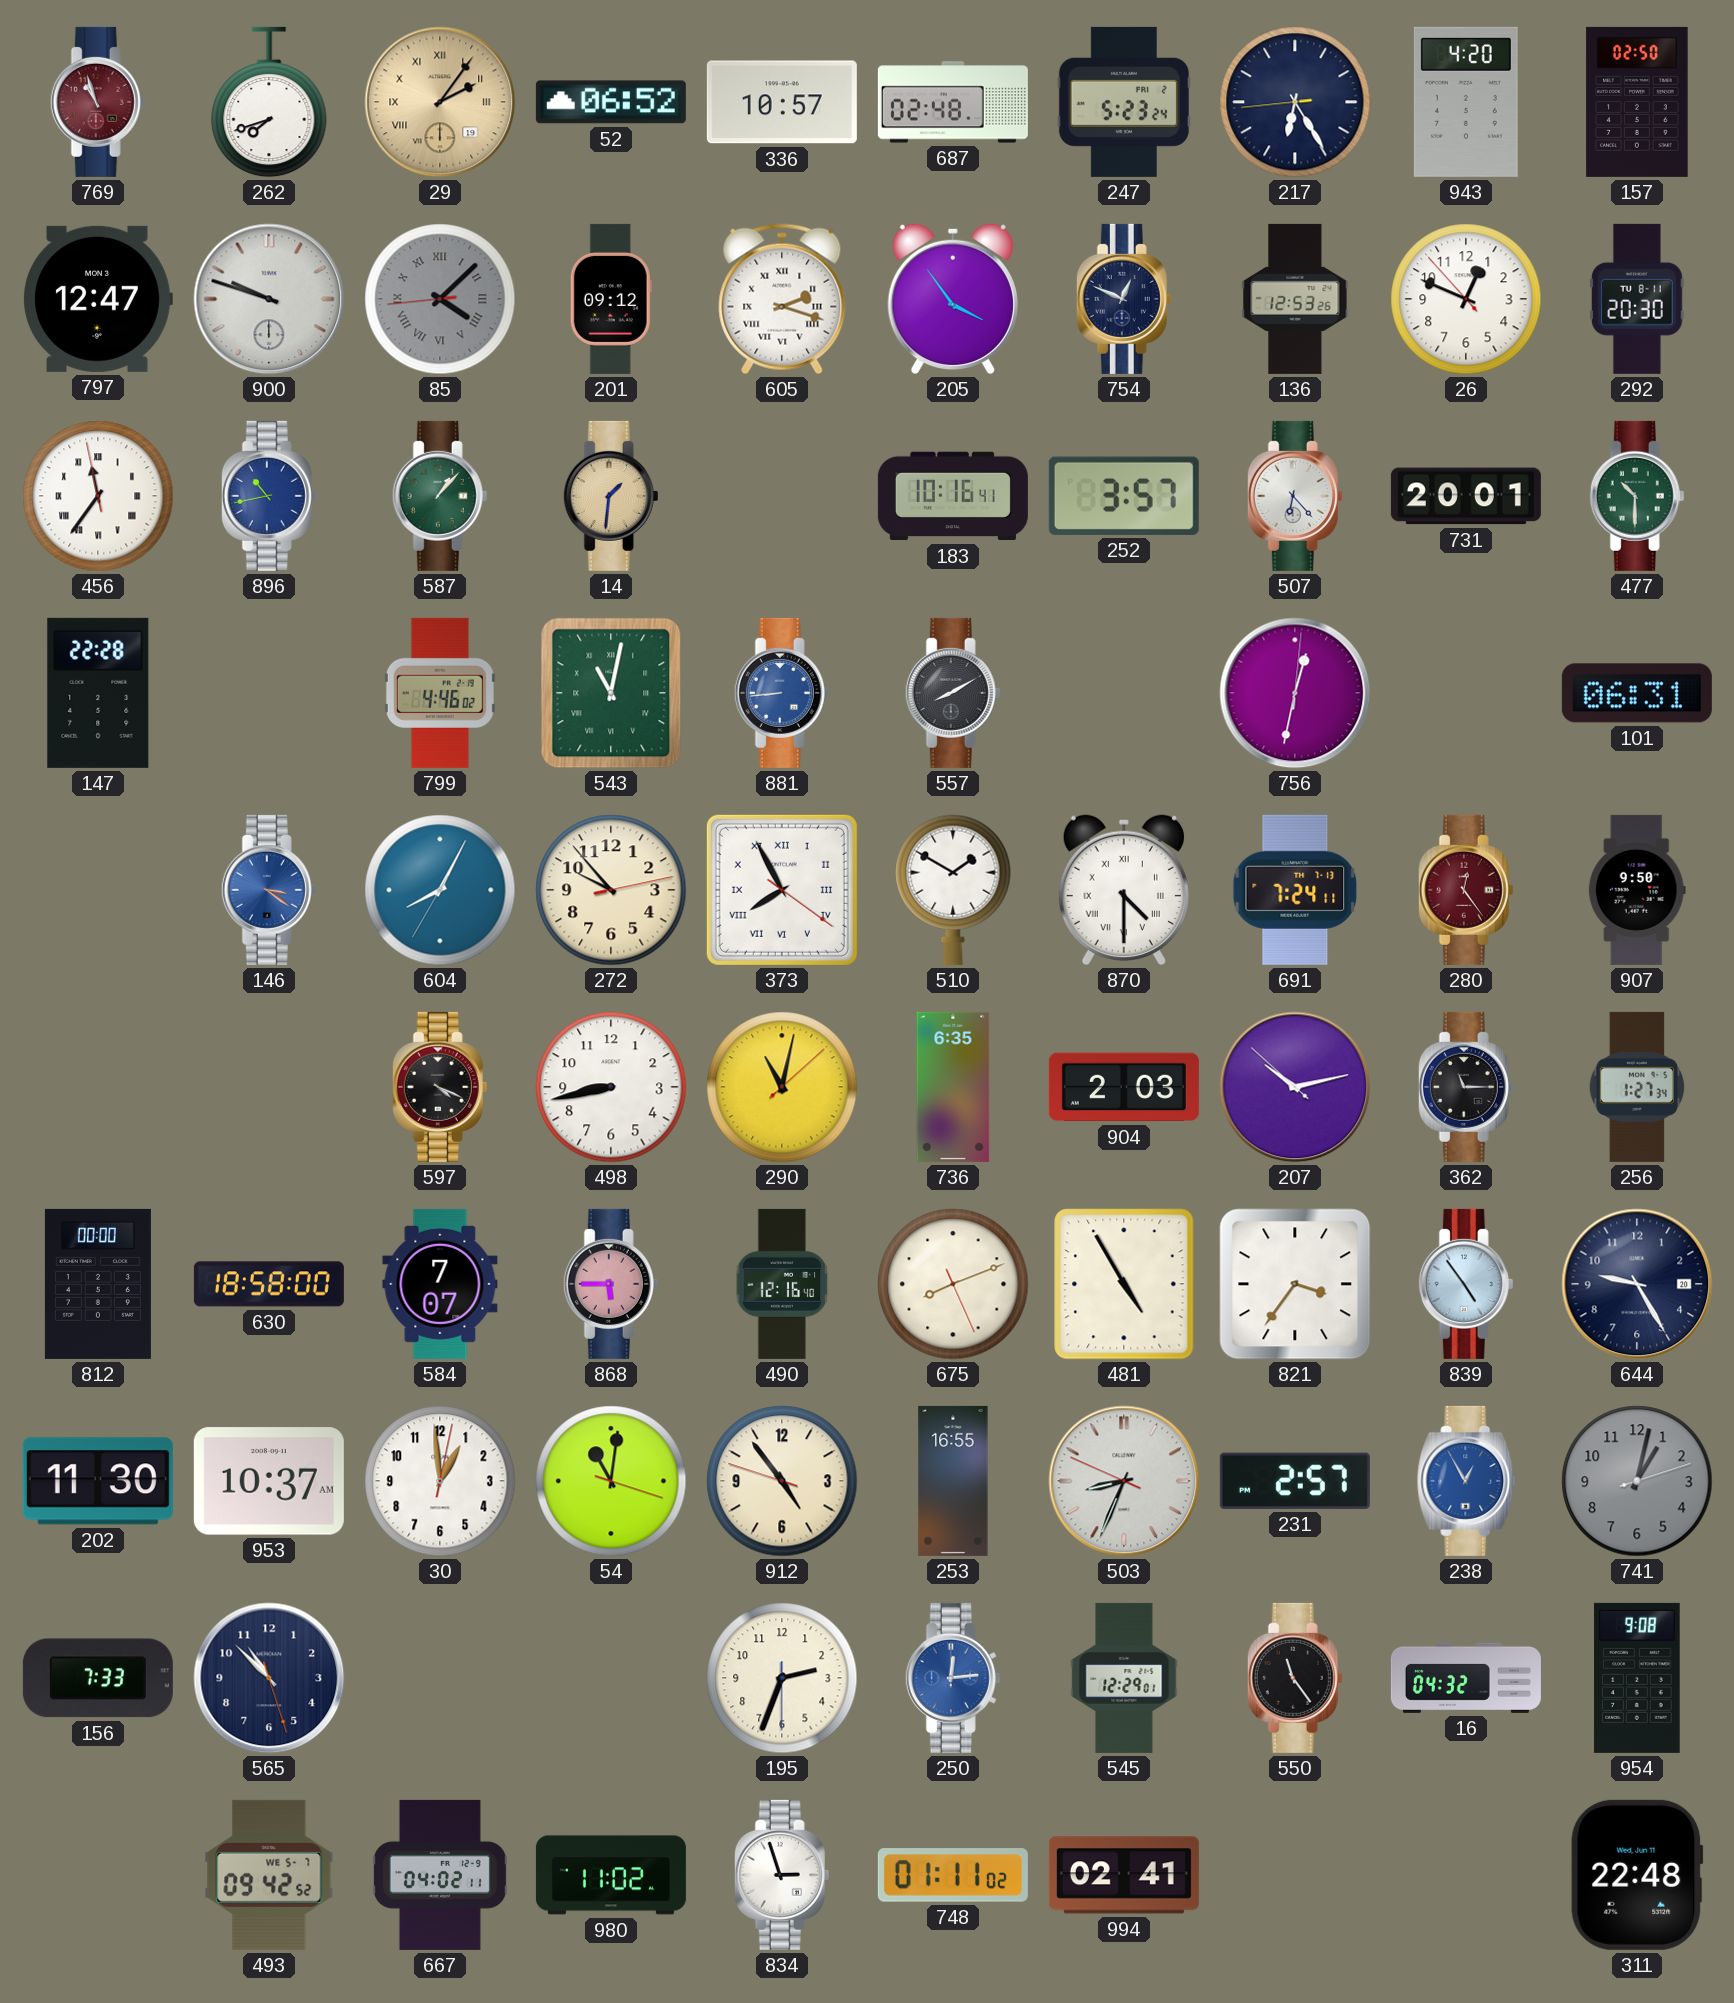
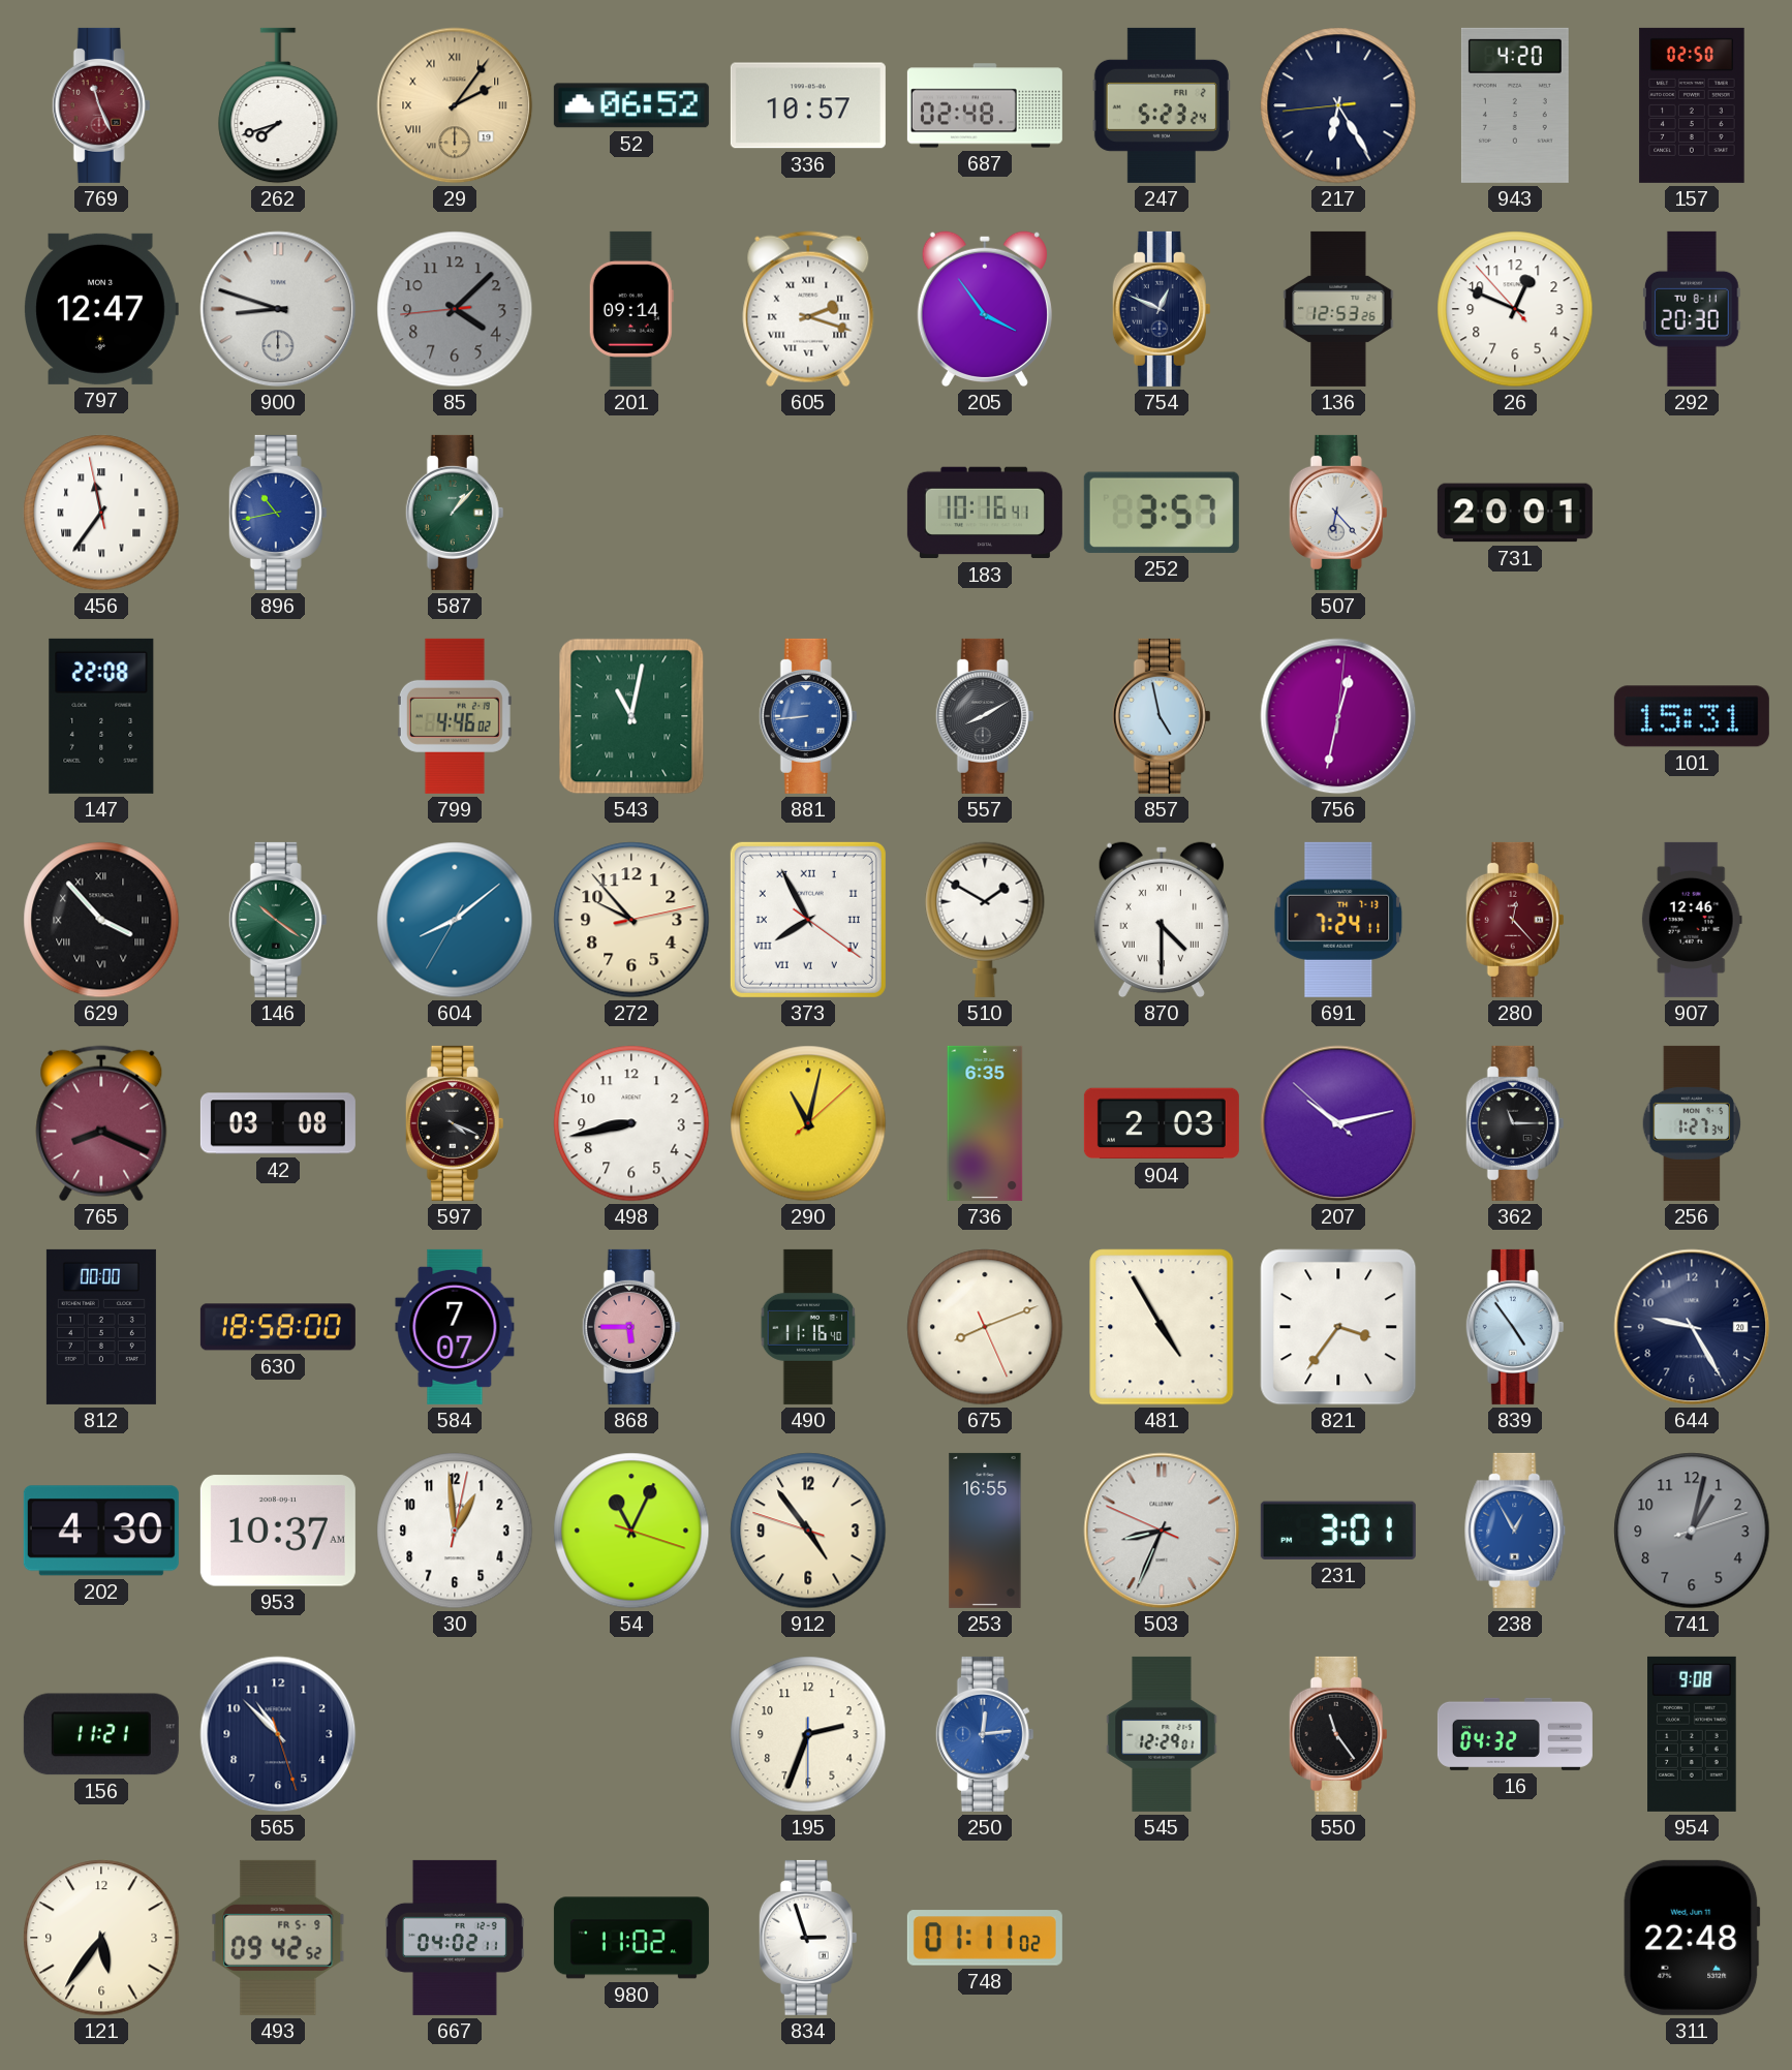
769: 10:57 -> 11:26
900: 9:48 -> 8:48
85 numerals: Roman -> Arabic
201: 09:12 -> 09:14
14: 1:31 -> none
477: 10:30 -> none
147: 22:28 -> 22:08
857: none -> 4:58
101: 06:31 -> 15:31
629: none -> 3:53
146: 3:21 -> 10:21
146 dial: blue -> green
604: 8:04 -> 8:08
280: 12:24 -> 12:23
907: 9:50 -> 12:46
765: none -> 8:19
42: none -> 03:08
490: 12:16 -> 11:16
202: 11:30 -> 4:30
54: 11:01 -> 11:04
231: 2:57 -> 3:01
156: 7:33 -> 11:21
121: none -> 5:36
493 date: WE 5-7 -> FR 5-9
994: 02:41 -> none
